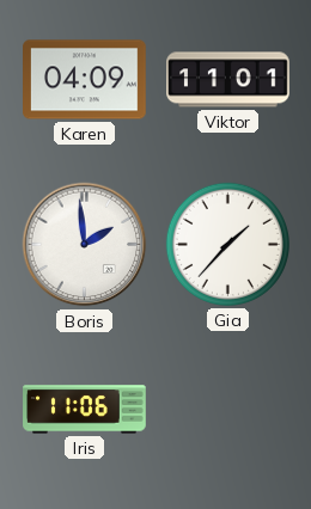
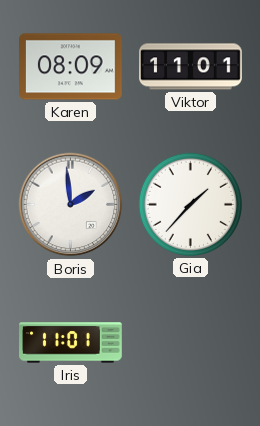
Karen: 04:09 -> 08:09
Iris: 11:06 -> 11:01
